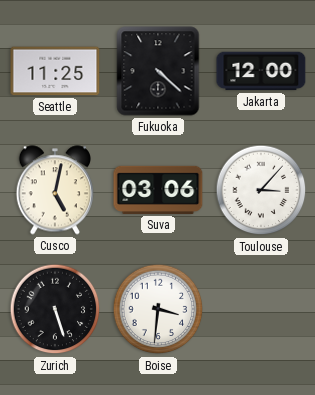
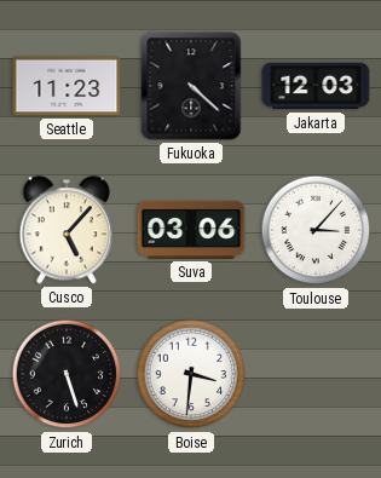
Seattle: 11:25 -> 11:23
Jakarta: 12:00 -> 12:03
Cusco: 5:02 -> 5:07
